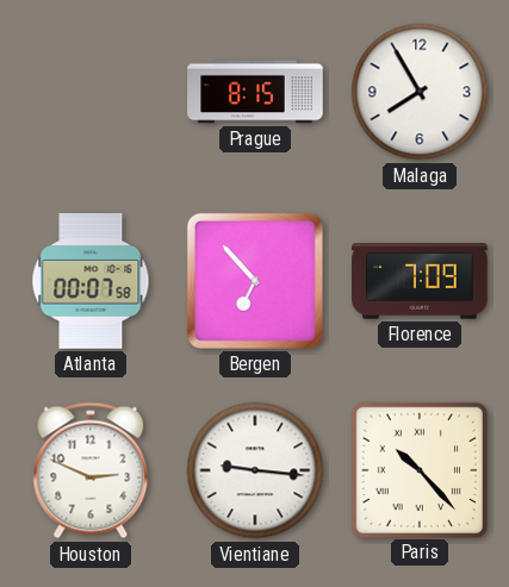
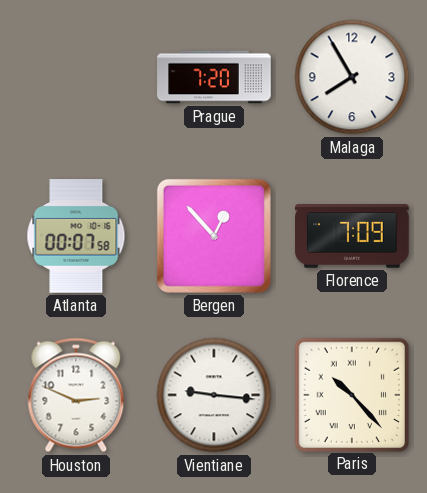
Prague: 8:15 -> 7:20
Bergen: 6:53 -> 12:53
